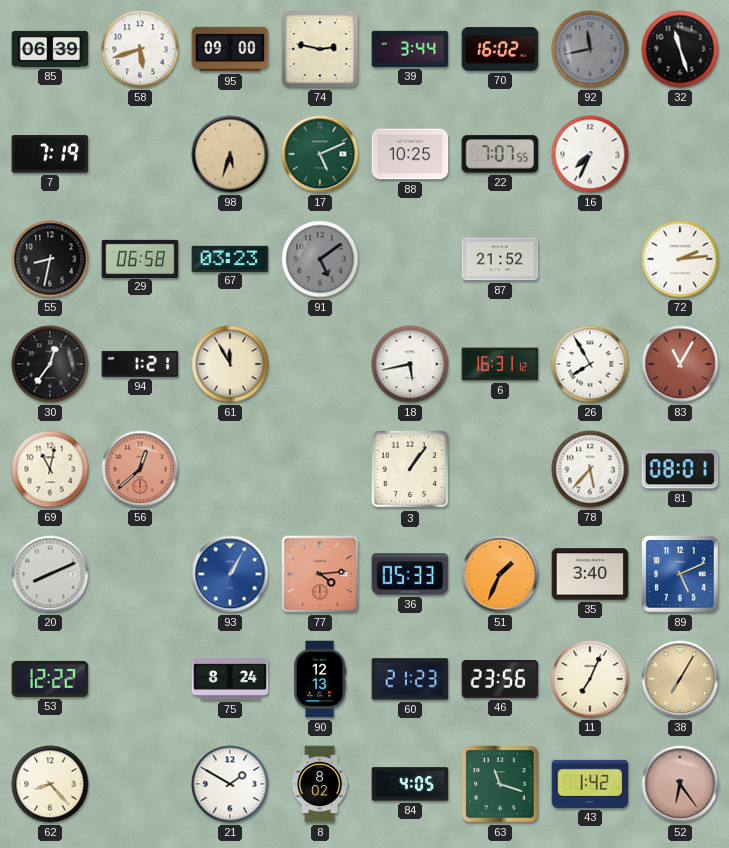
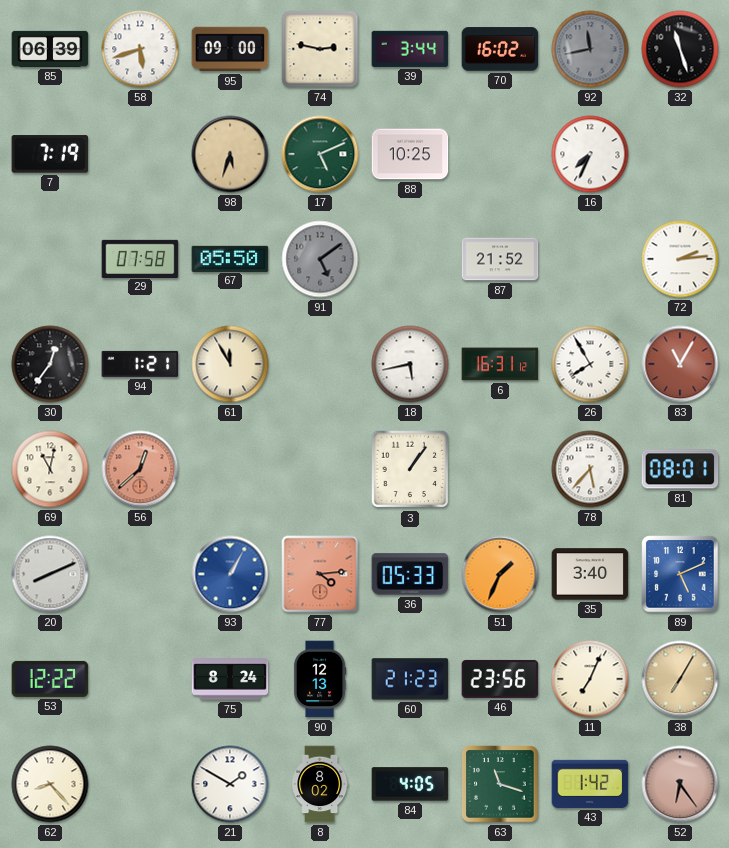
22: 7:07 -> none
55: 8:32 -> none
29: 06:58 -> 07:58
67: 03:23 -> 05:50
